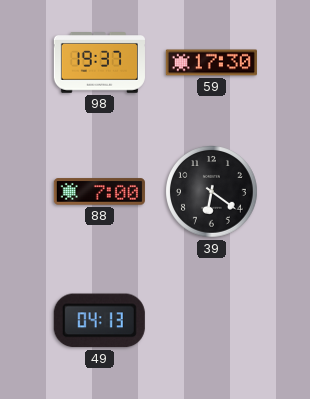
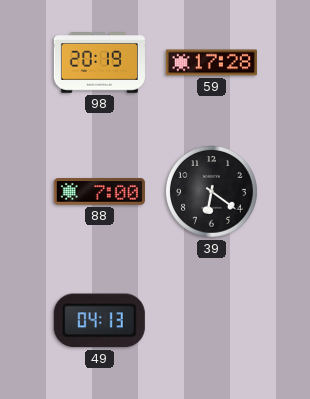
98: 19:37 -> 20:19
59: 17:30 -> 17:28
